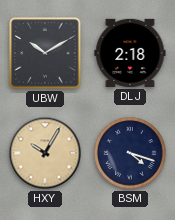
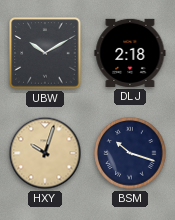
HXY: 10:05 -> 10:03
BSM: 4:18 -> 10:18
